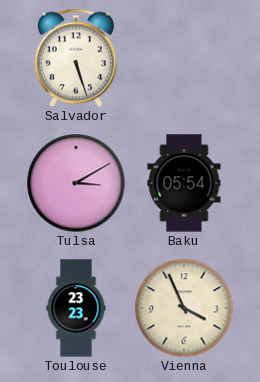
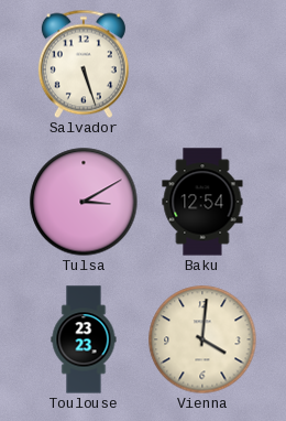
Baku: 05:54 -> 12:54
Vienna: 3:56 -> 4:01
